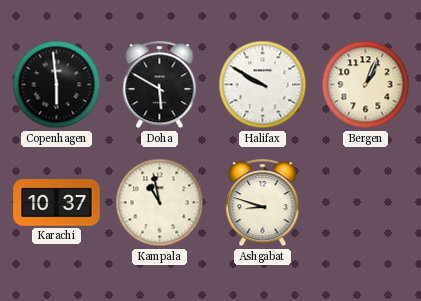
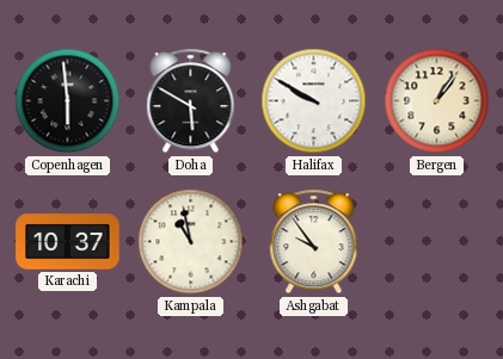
Bergen: 1:04 -> 1:06
Ashgabat: 8:48 -> 9:54
